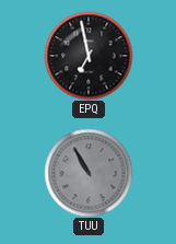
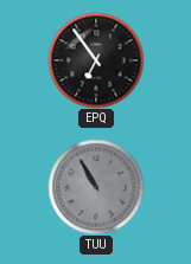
EPQ: 6:58 -> 6:54
